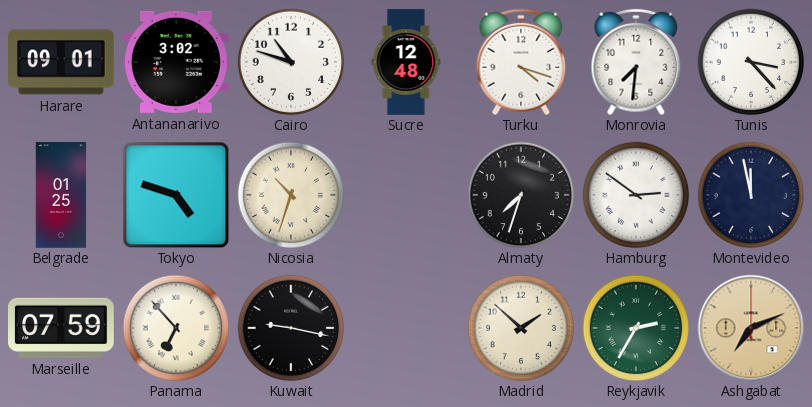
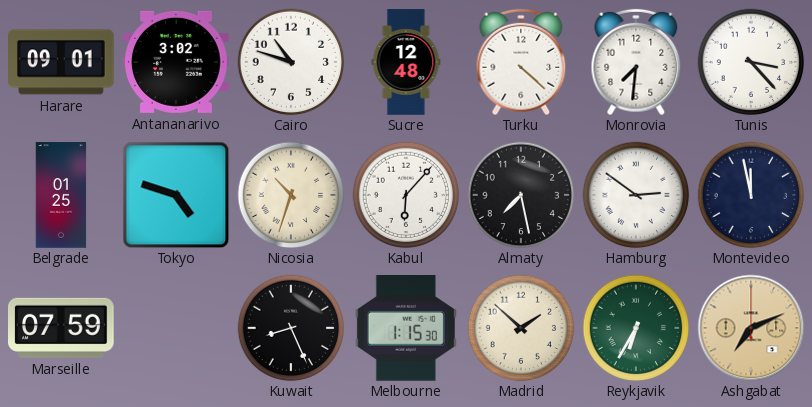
Turku: 4:18 -> 4:22
Kabul: none -> 6:07
Almaty: 7:33 -> 7:28
Panama: 6:53 -> none
Kuwait: 9:17 -> 8:26
Melbourne: none -> 1:15
Reykjavik: 2:35 -> 6:35
